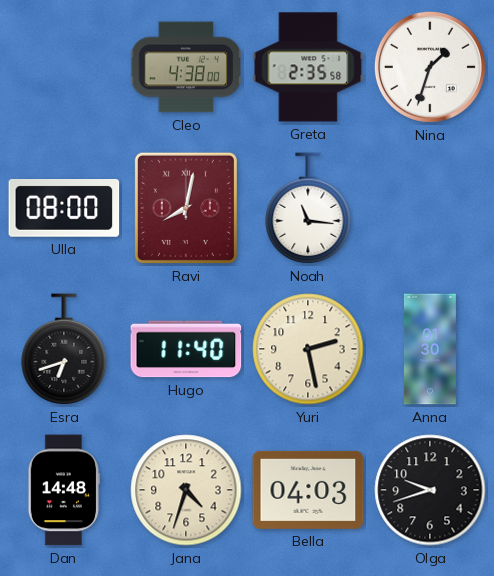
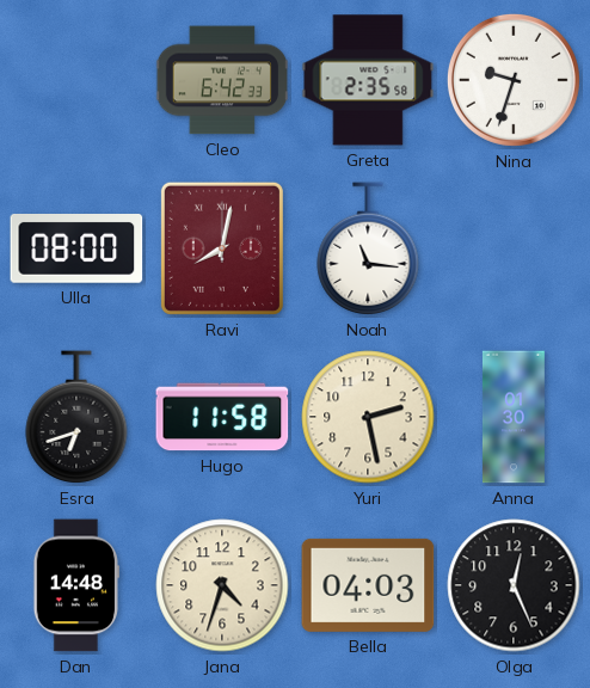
Cleo: 4:38 -> 6:42
Nina: 1:33 -> 9:33
Hugo: 11:40 -> 11:58
Olga: 9:42 -> 12:26
